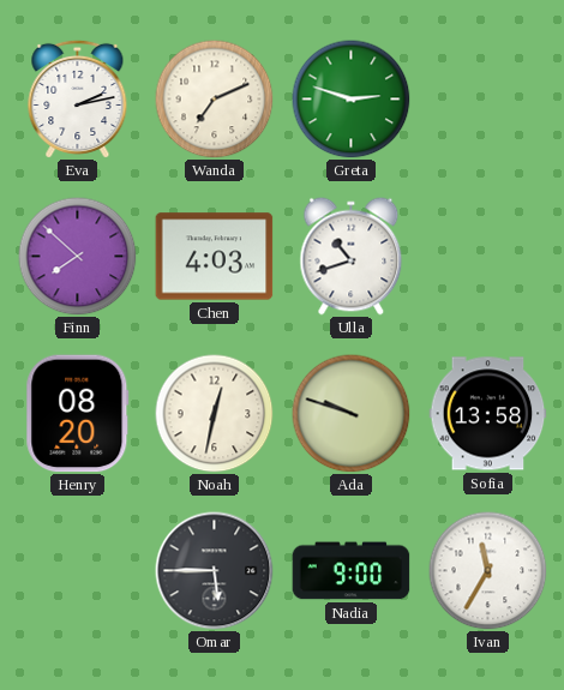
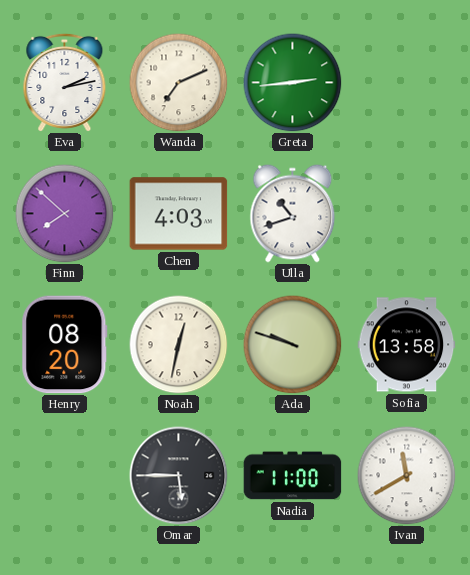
Greta: 2:48 -> 2:44
Nadia: 9:00 -> 11:00
Ivan: 11:35 -> 11:40
